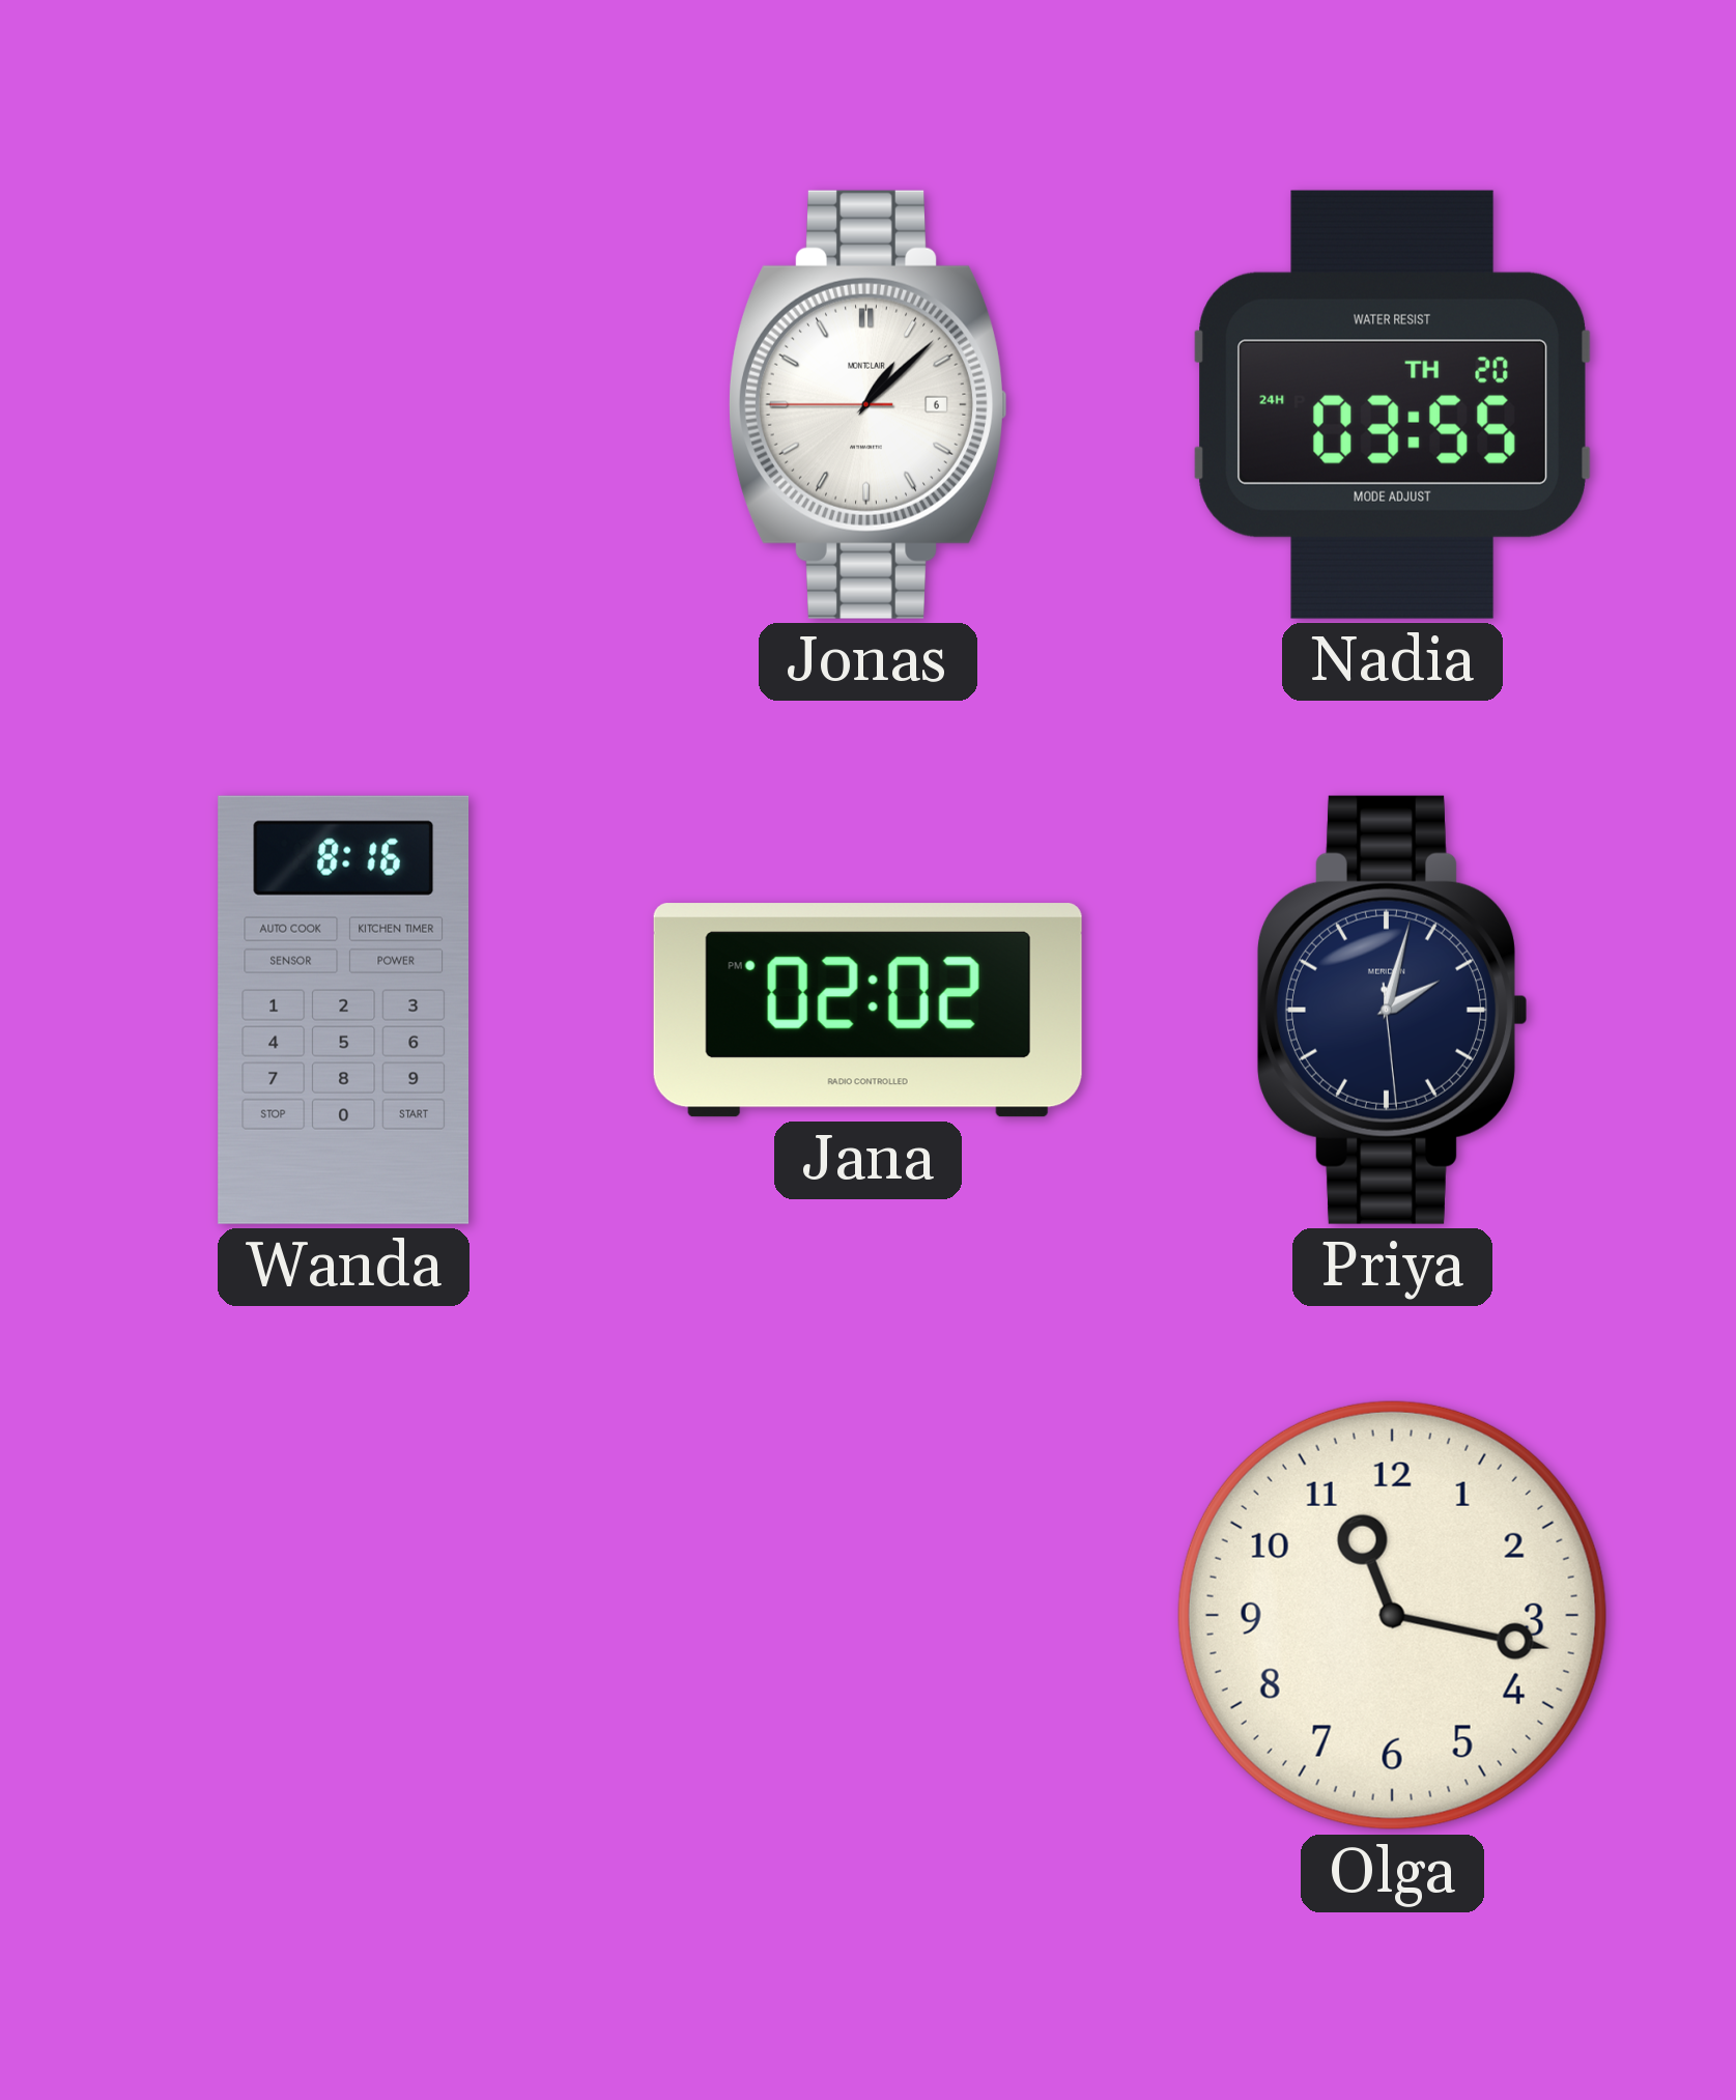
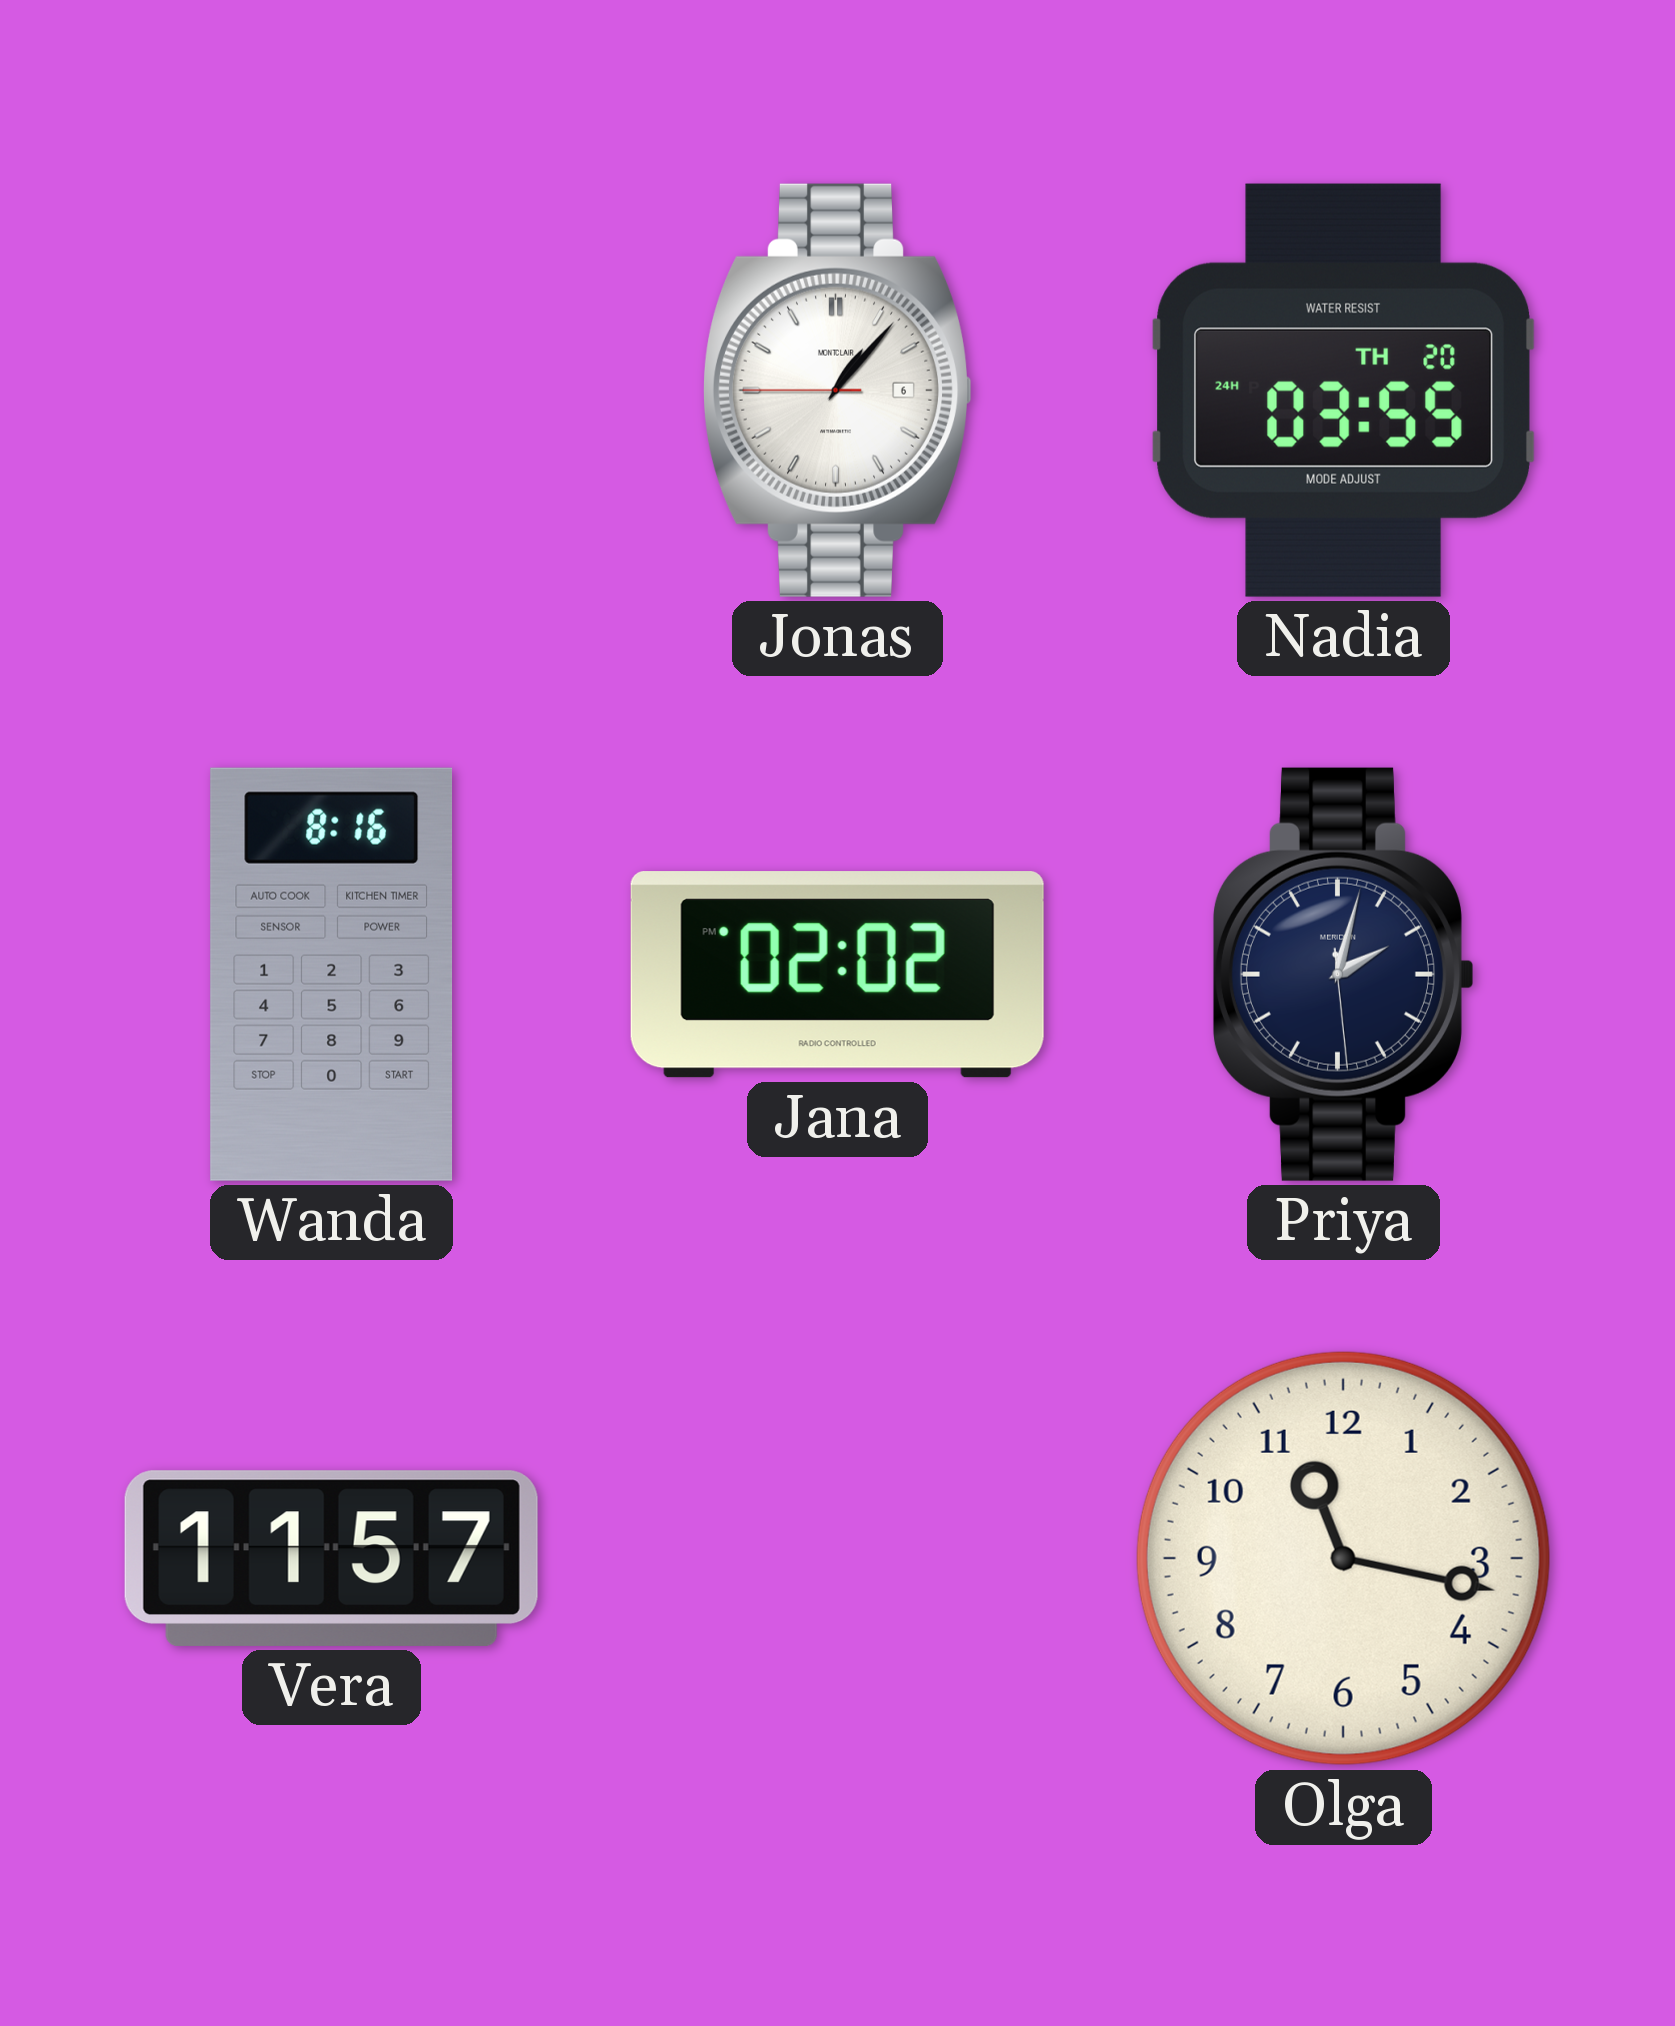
Jonas: 1:07 -> 1:06
Vera: none -> 11:57
